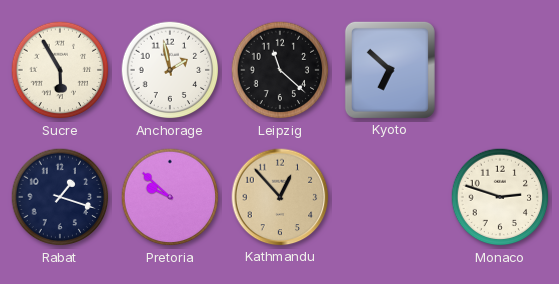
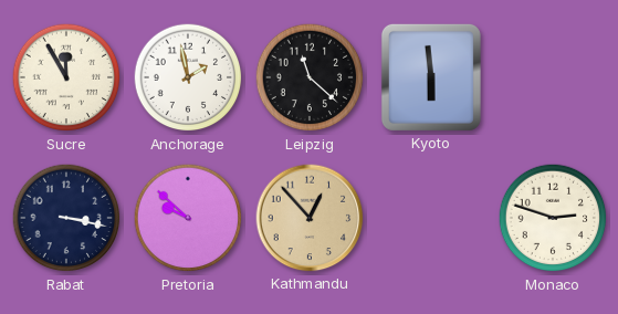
Sucre: 5:55 -> 11:55
Kyoto: 6:52 -> 5:59
Rabat: 1:18 -> 3:17
